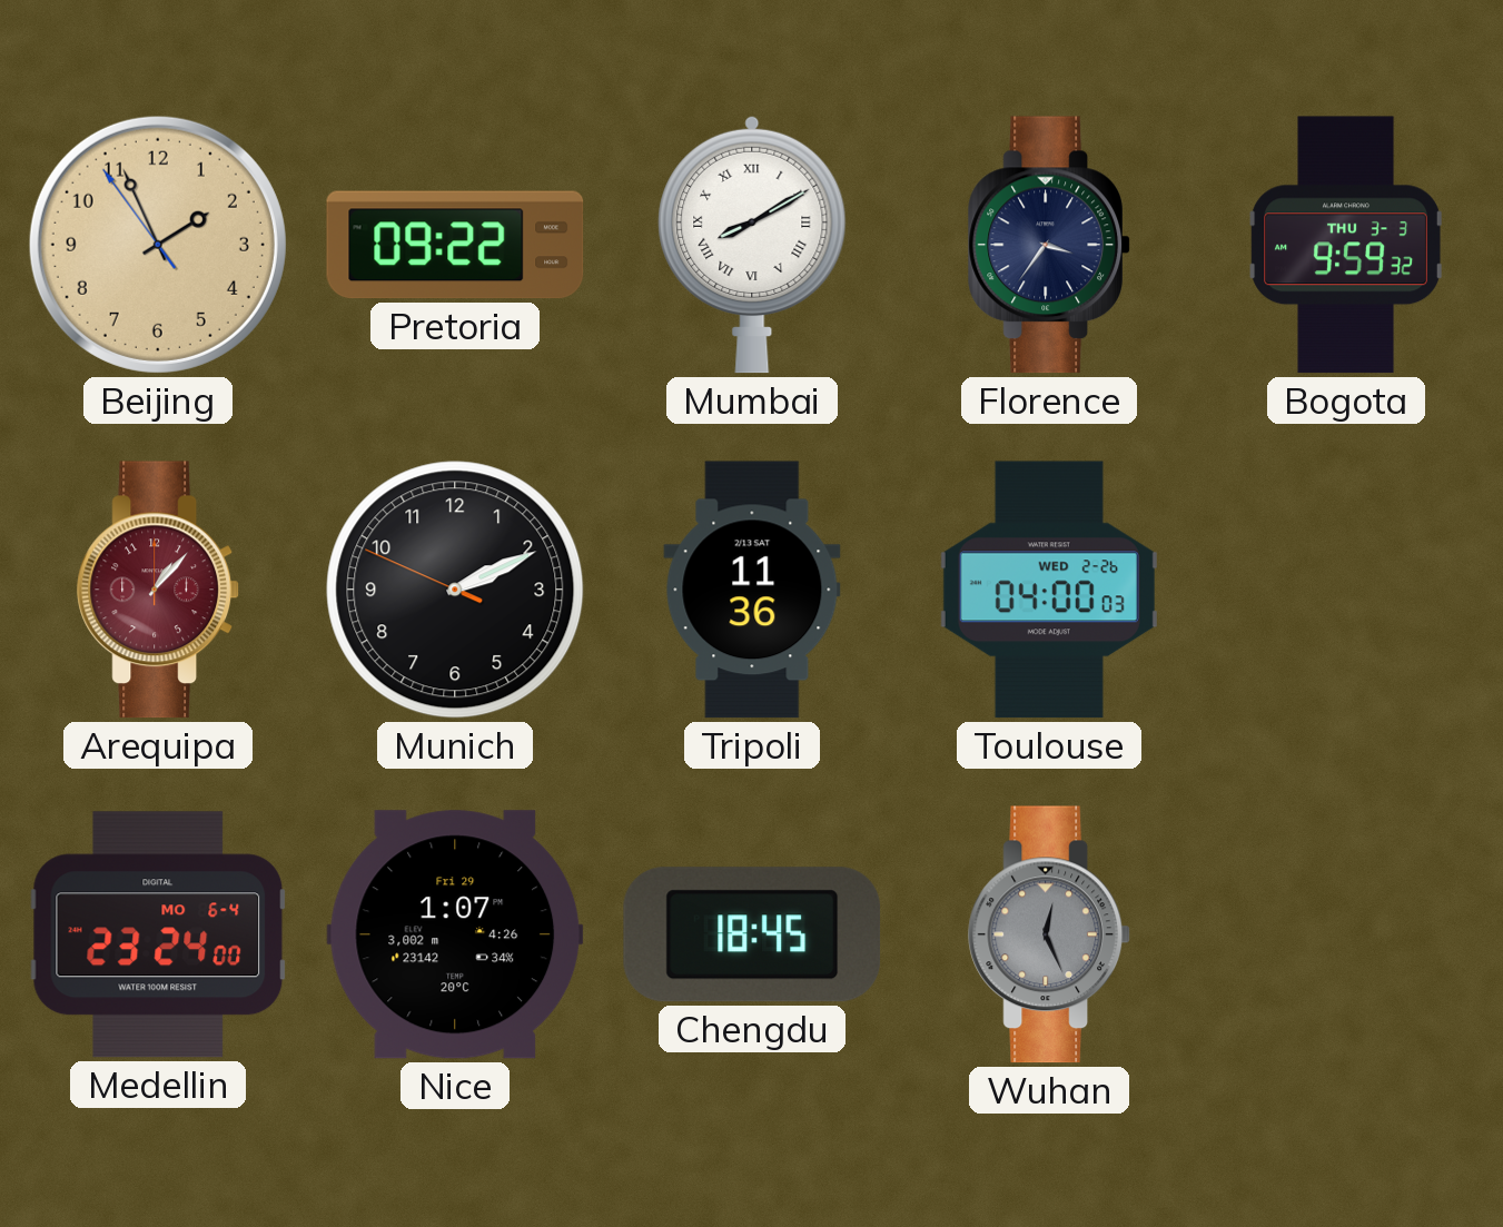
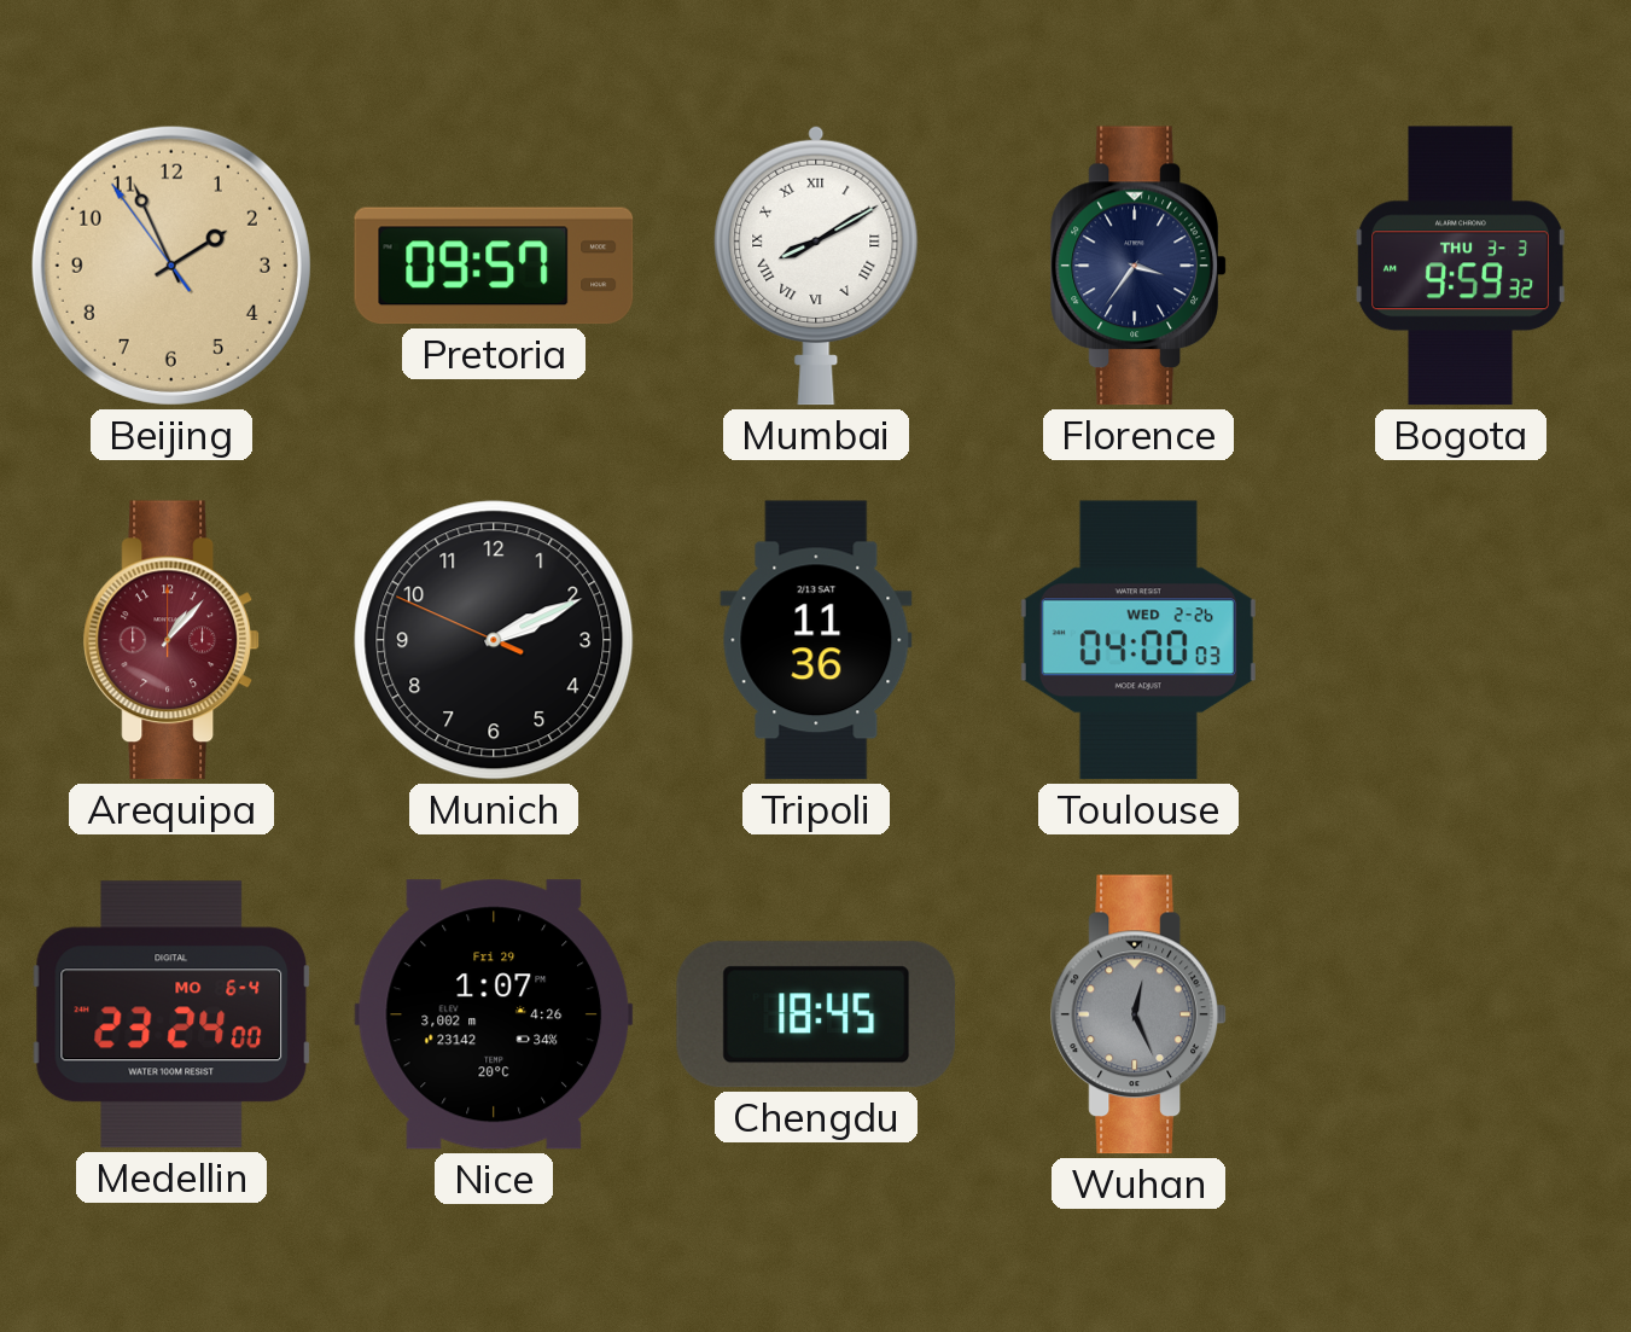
Pretoria: 09:22 -> 09:57
